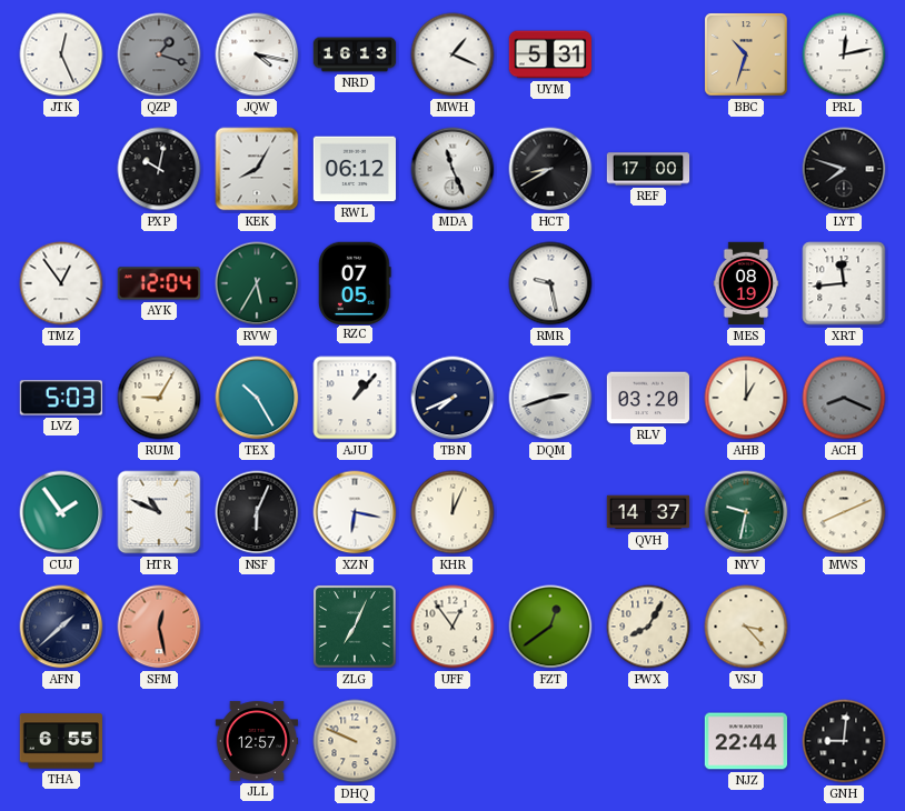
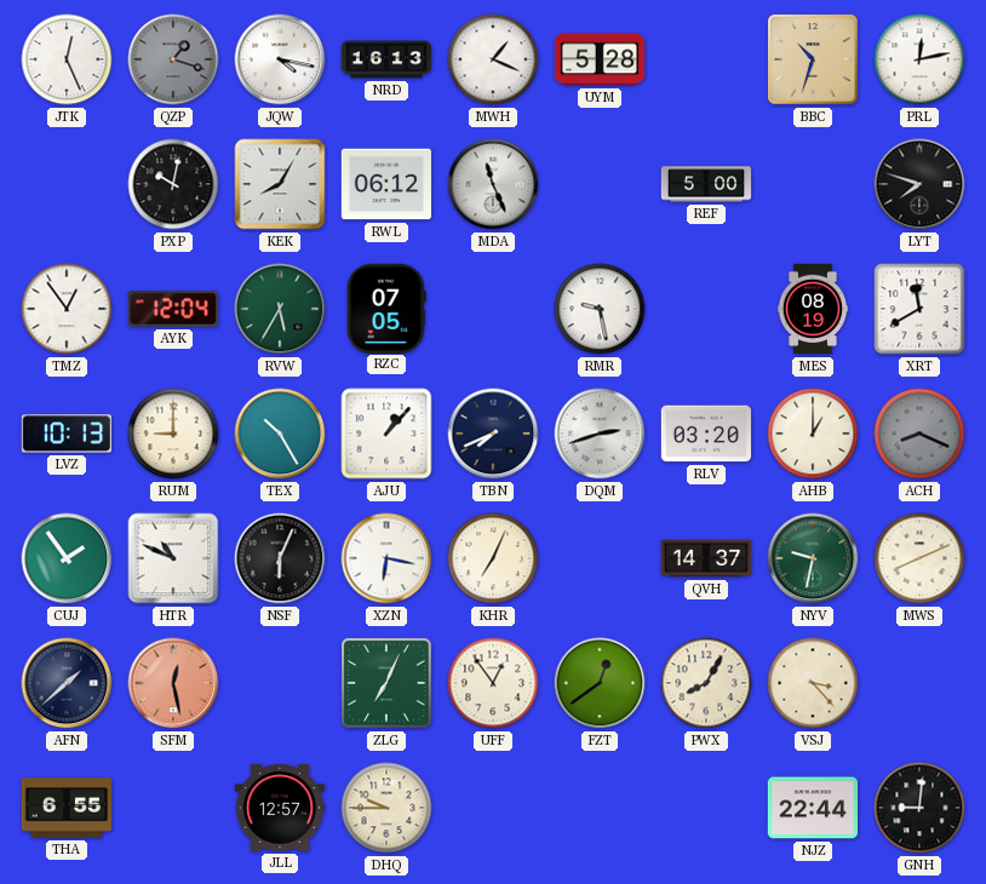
UYM: 5:31 -> 5:28
HCT: 8:40 -> none
REF: 17:00 -> 5:00
XRT: 11:44 -> 11:40
LVZ: 5:03 -> 10:13
RUM: 9:05 -> 9:00
KHR: 12:04 -> 7:04
DHQ: 9:49 -> 9:45
